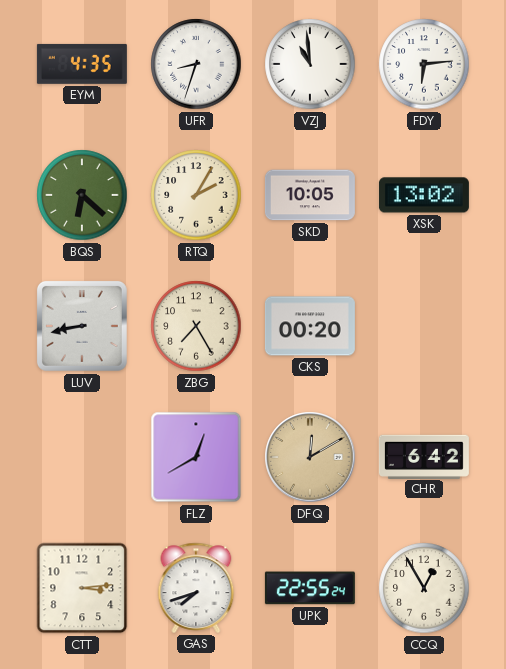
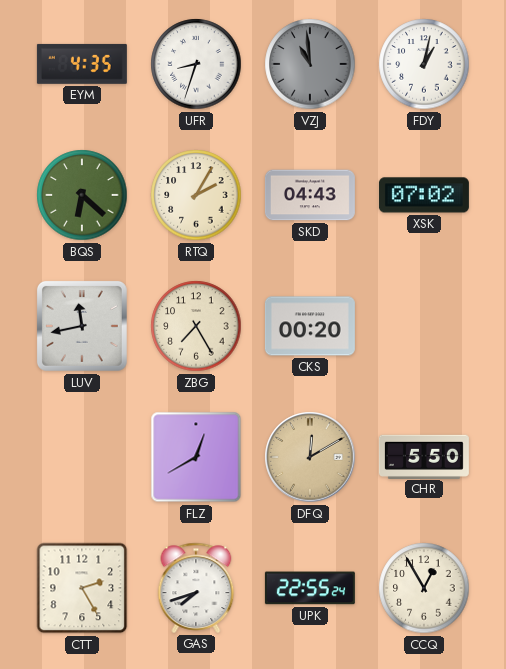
VZJ dial: white -> grey
FDY: 6:14 -> 1:02
SKD: 10:05 -> 04:43
XSK: 13:02 -> 07:02
LUV: 8:43 -> 11:43
CHR: 6:42 -> 5:50
CTT: 3:14 -> 2:25
